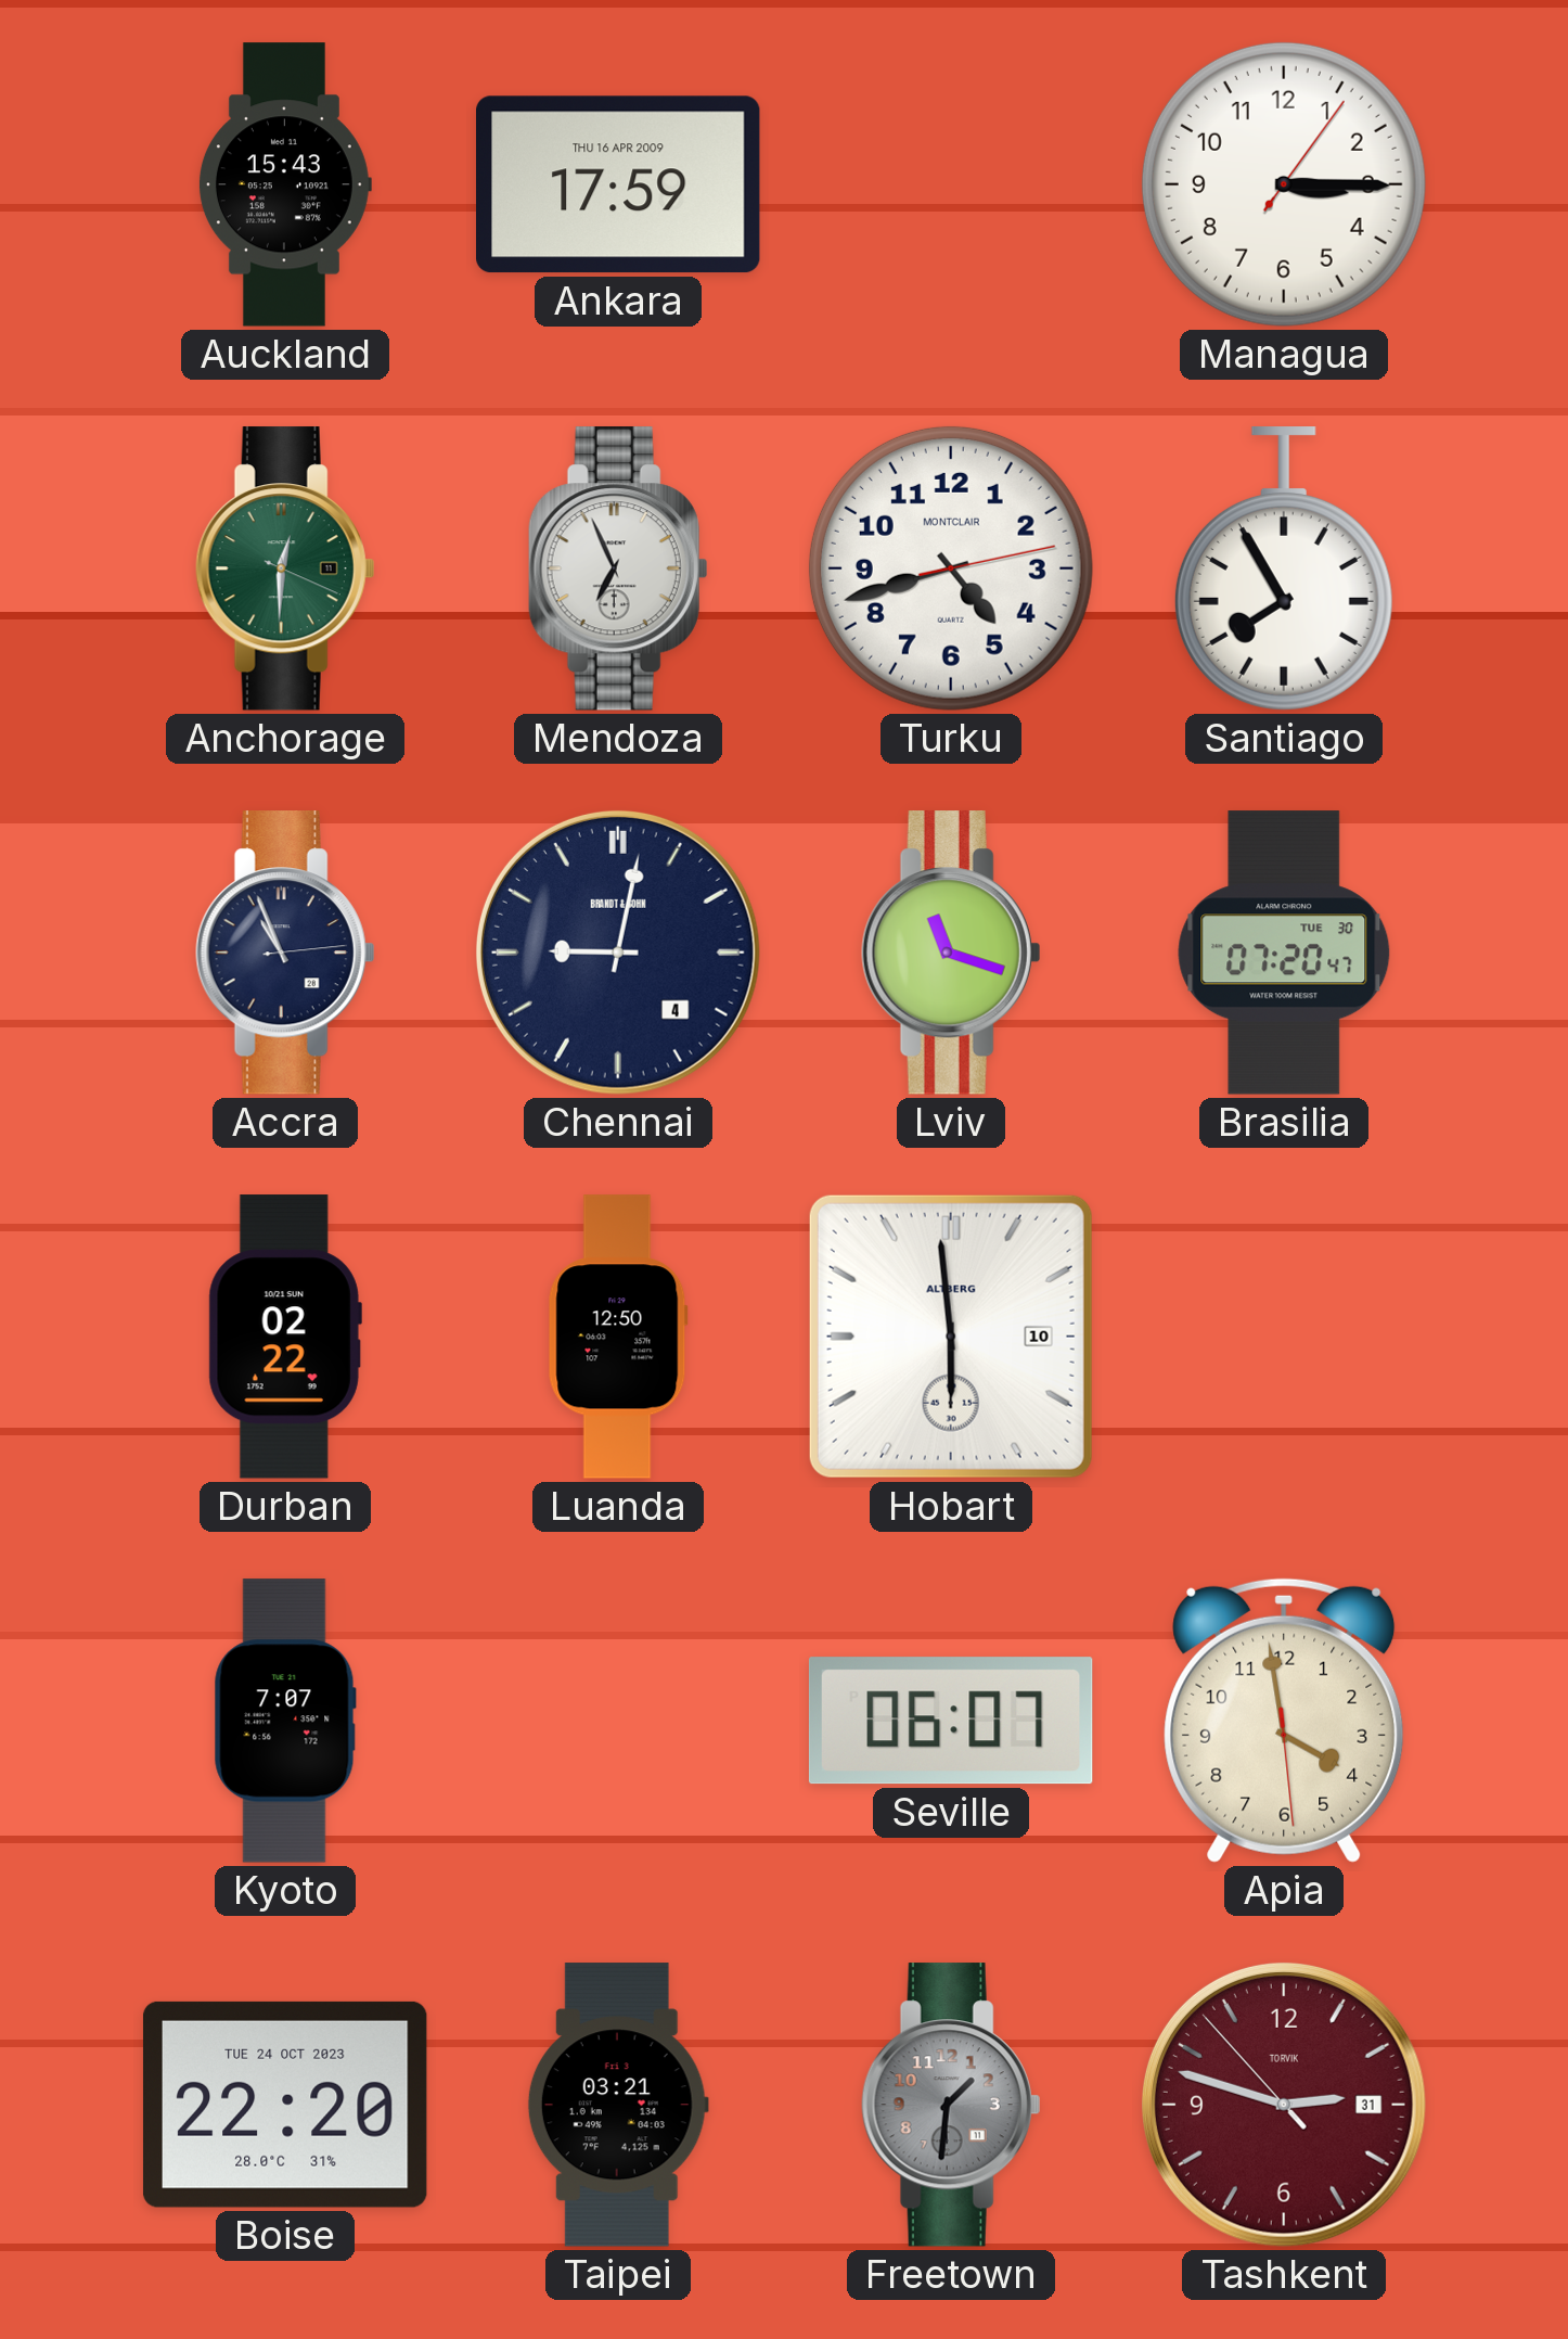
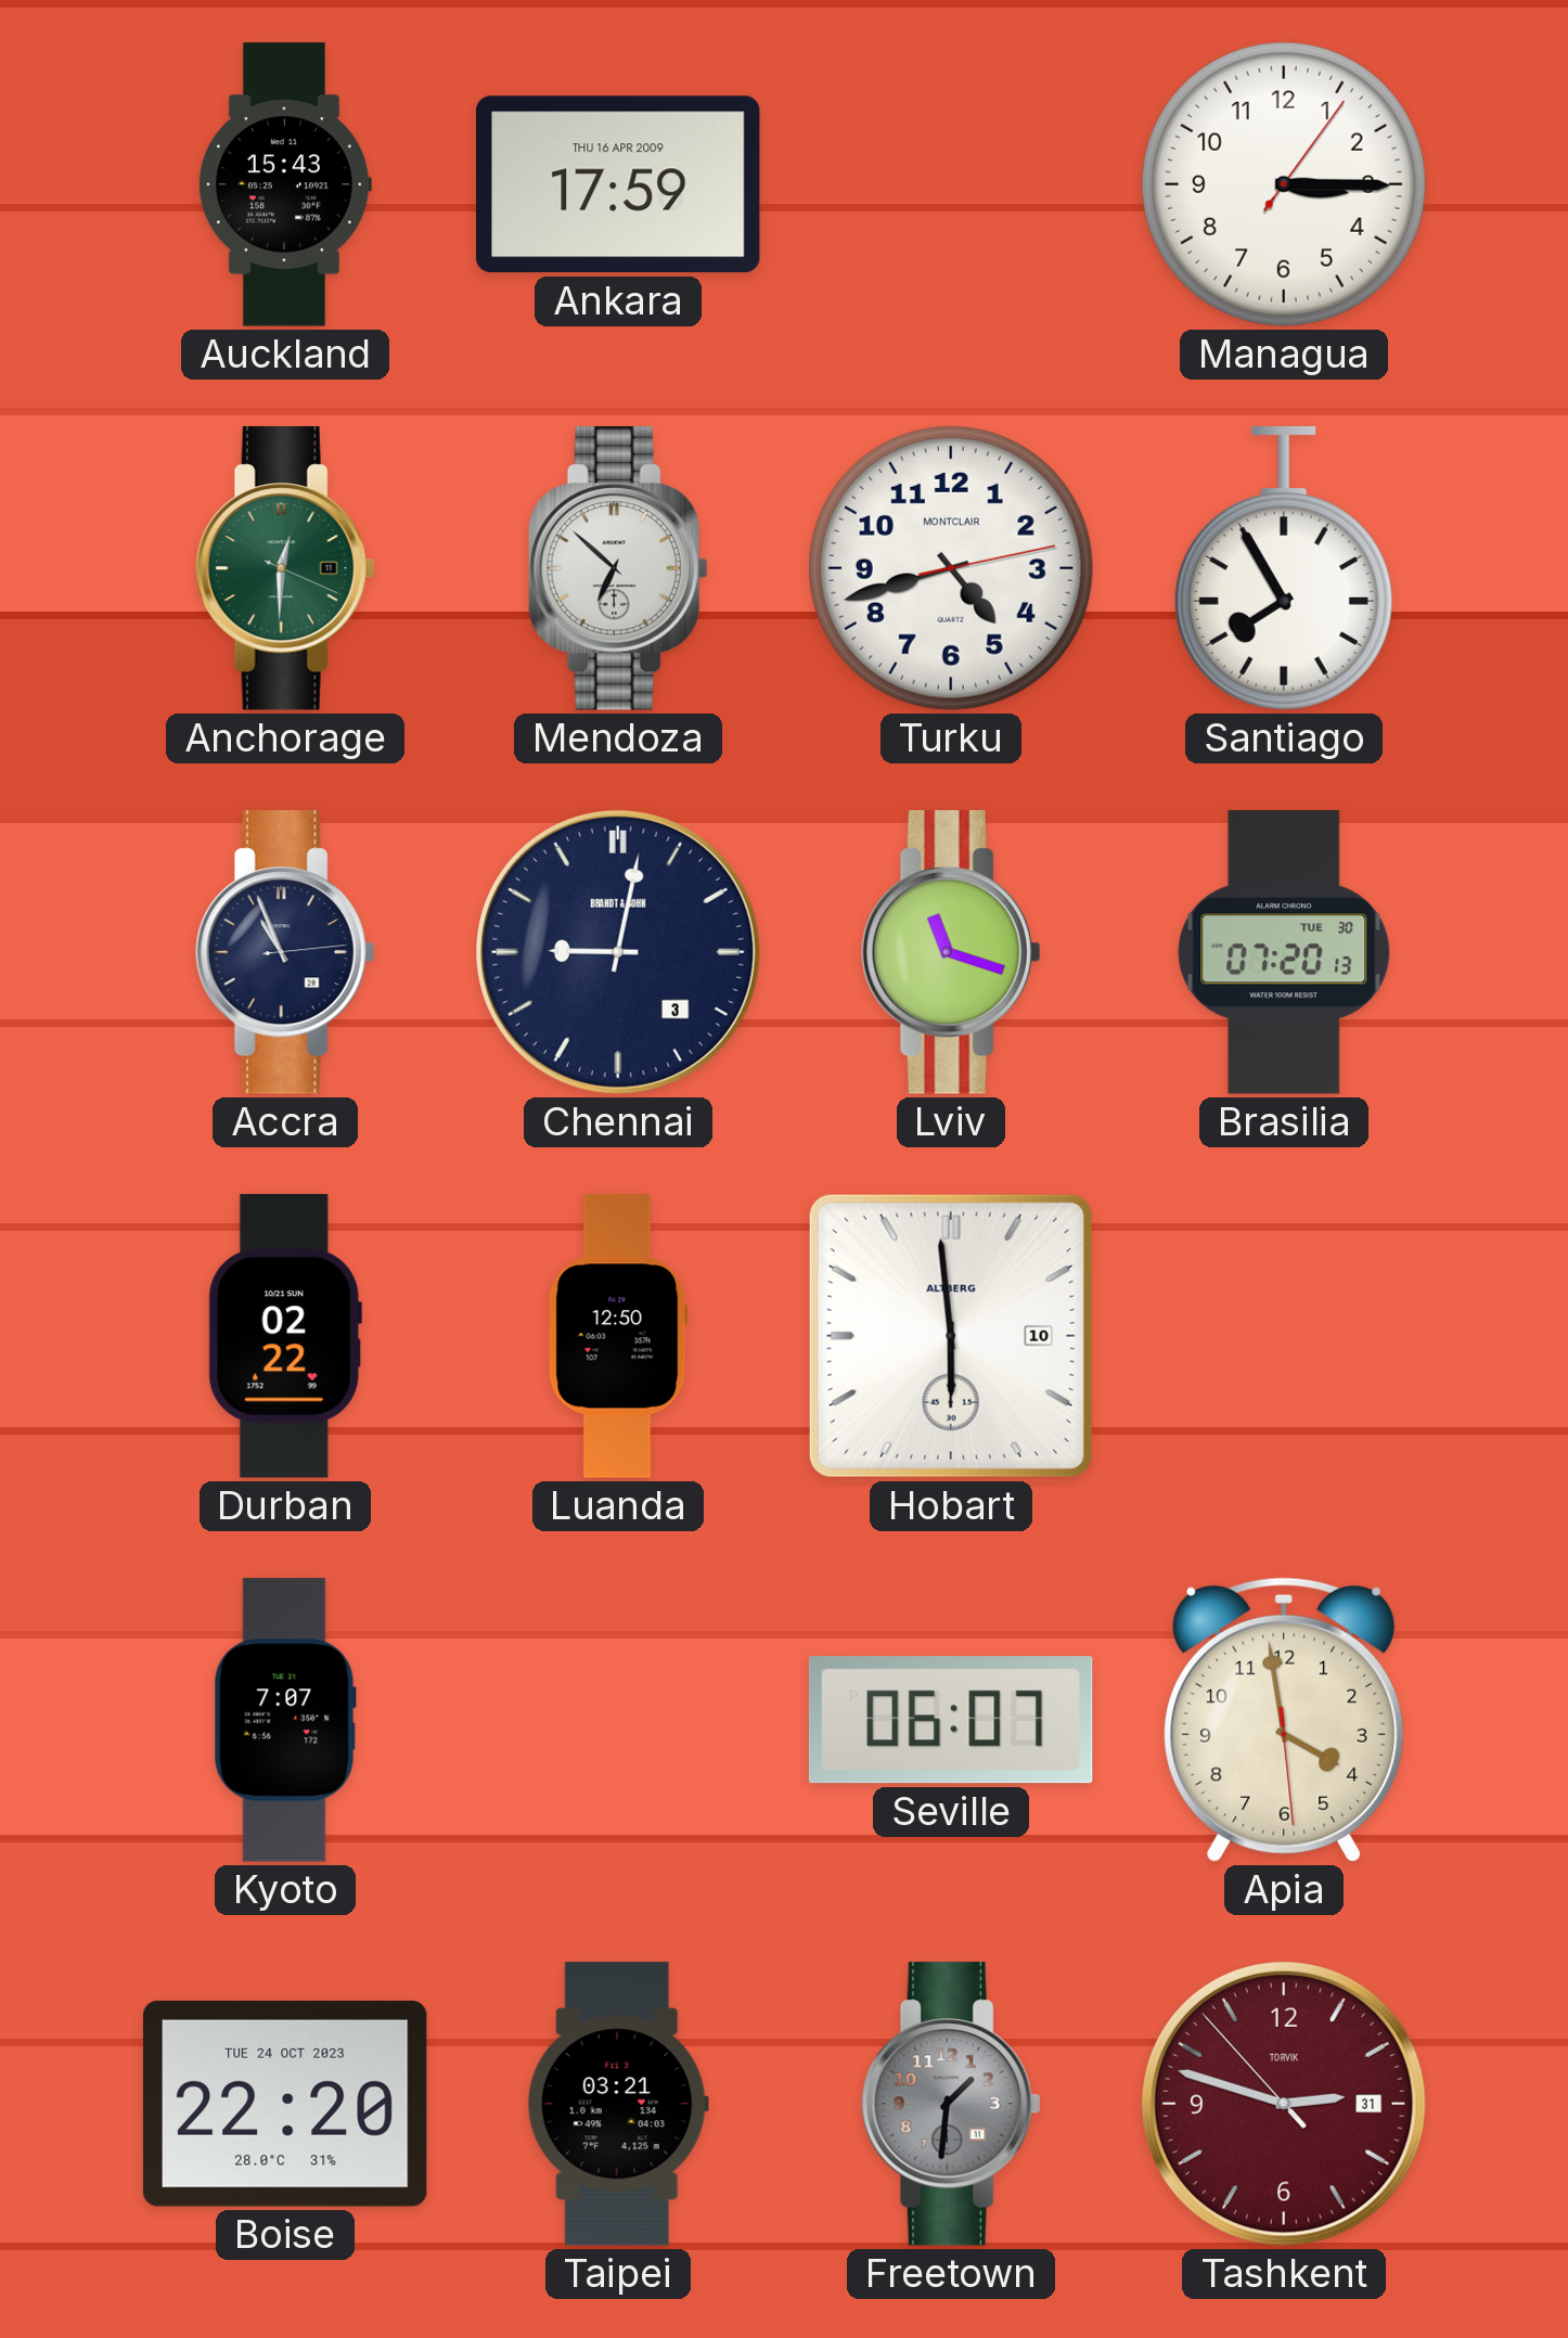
Mendoza: 6:56 -> 6:52
Chennai date: 4 -> 3
Brasilia: 07:20:47 -> 07:20:13
